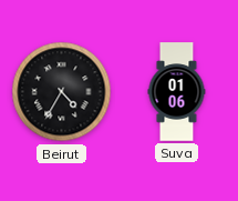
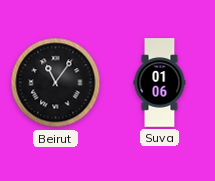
Beirut: 4:35 -> 11:06
